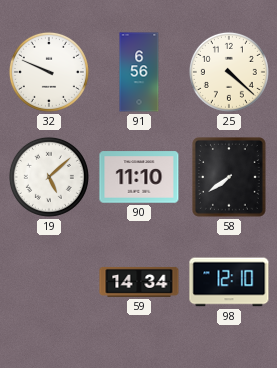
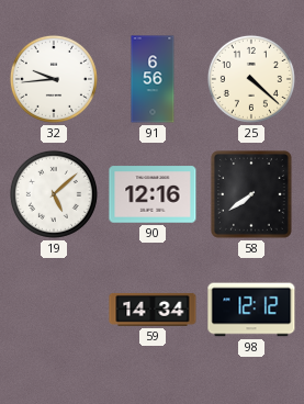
32: 9:49 -> 9:44
90: 11:10 -> 12:16
98: 12:10 -> 12:12
